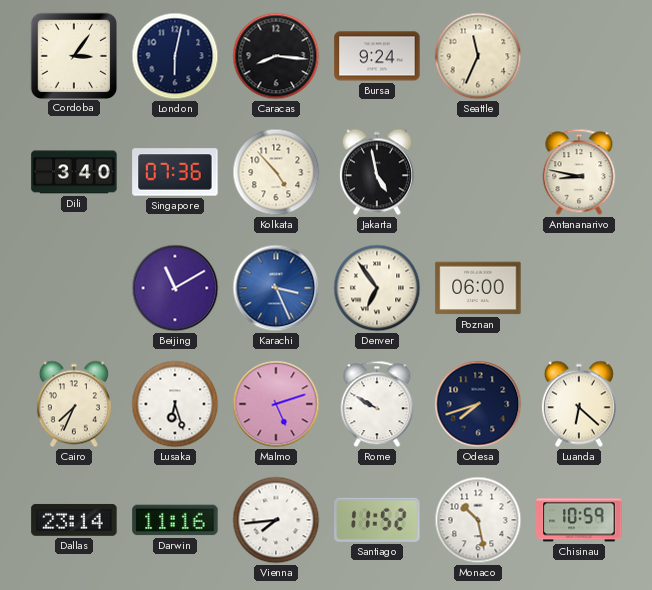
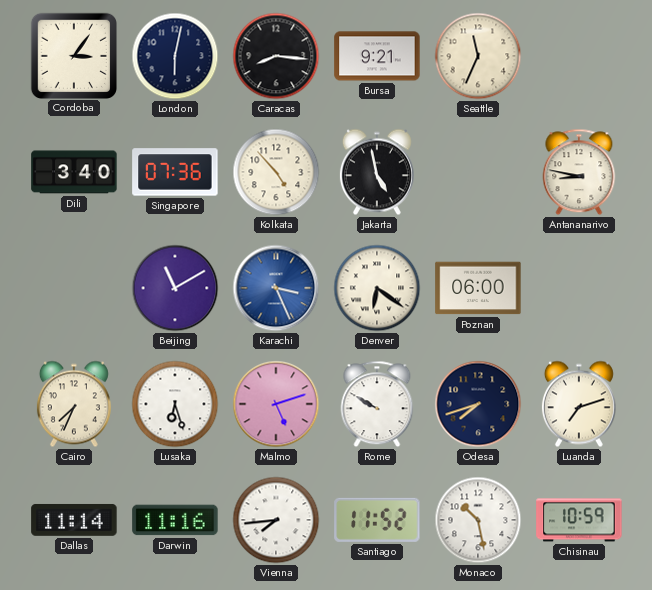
Bursa: 9:24 -> 9:21
Denver: 6:54 -> 6:21
Luanda: 6:22 -> 7:12
Dallas: 23:14 -> 11:14
